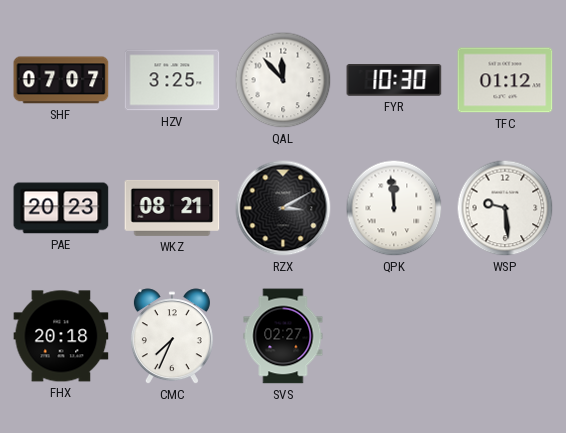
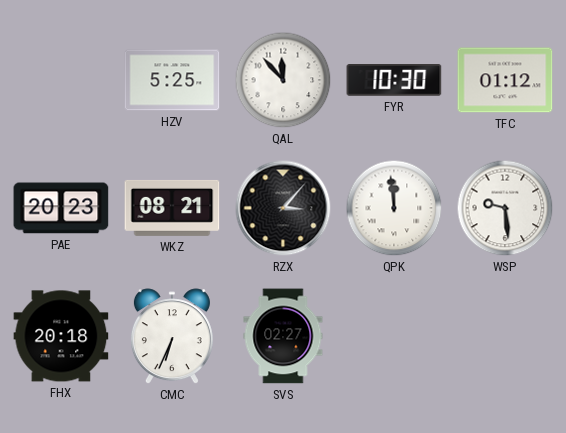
SHF: 07:07 -> none
HZV: 3:25 -> 5:25
RZX: 3:10 -> 3:07
CMC: 7:34 -> 6:34
